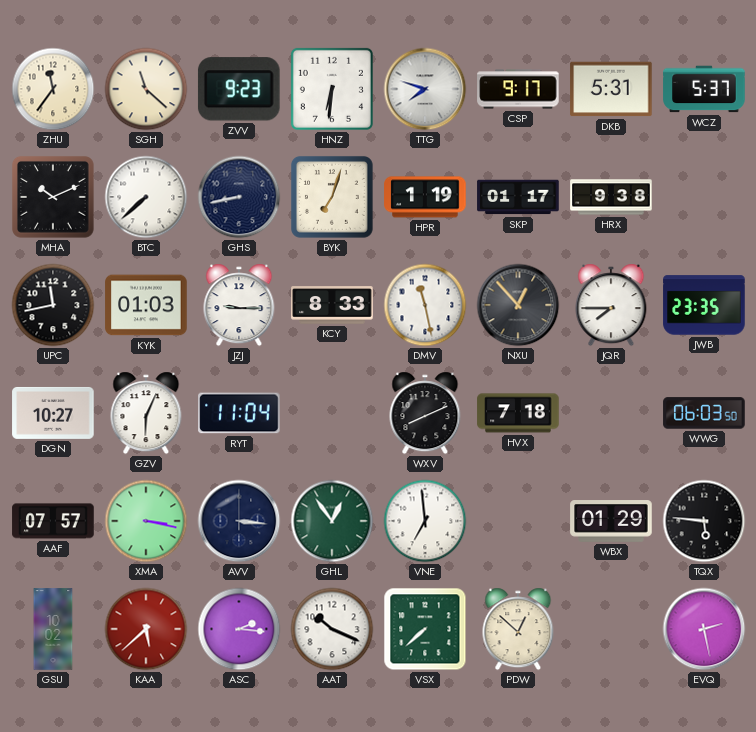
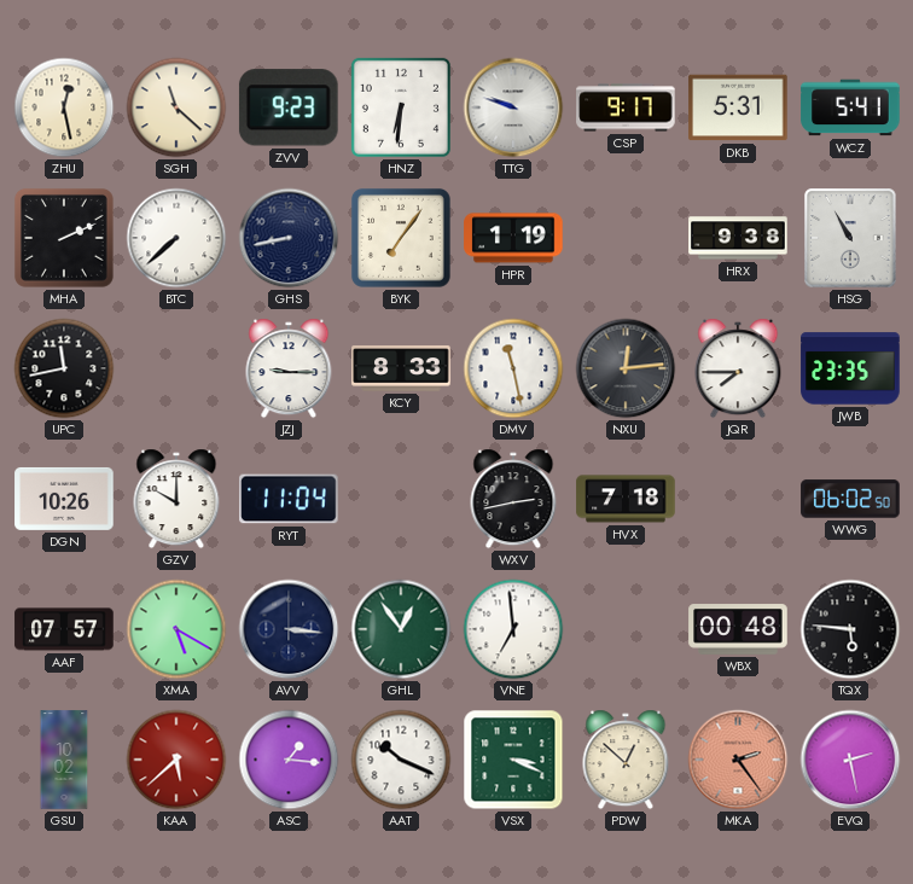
ZHU: 11:36 -> 12:28
TTG: 7:48 -> 9:48
WCZ: 5:37 -> 5:41
MHA: 10:11 -> 2:11
BYK: 7:03 -> 7:06
SKP: 01:17 -> none
HSG: none -> 10:55
KYK: 01:03 -> none
NXU: 12:53 -> 12:14
DGN: 10:27 -> 10:26
GZV: 6:04 -> 10:00
WXV: 8:11 -> 2:43
WWG: 06:03 -> 06:02
XMA: 3:17 -> 5:20
WBX: 01:29 -> 00:48
ASC: 2:16 -> 1:16
VSX: 7:38 -> 3:19
MKA: none -> 2:24
